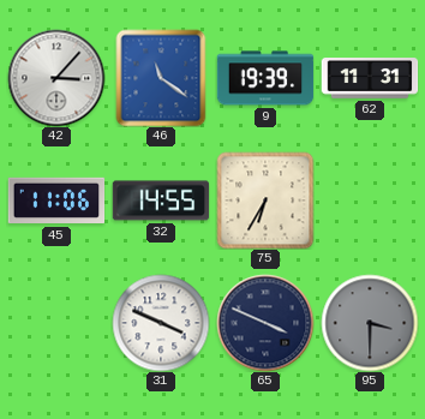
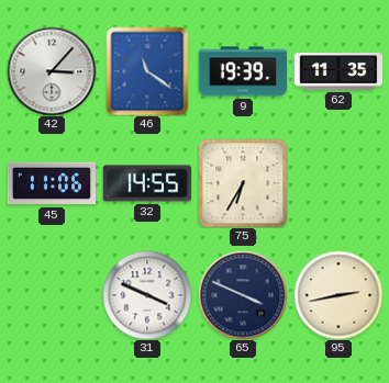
62: 11:31 -> 11:35
95: 3:30 -> 2:43
95 dial: grey -> cream
